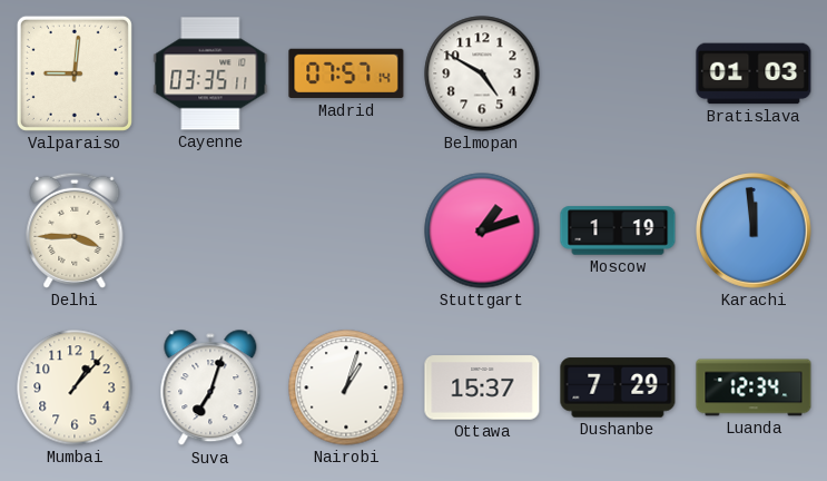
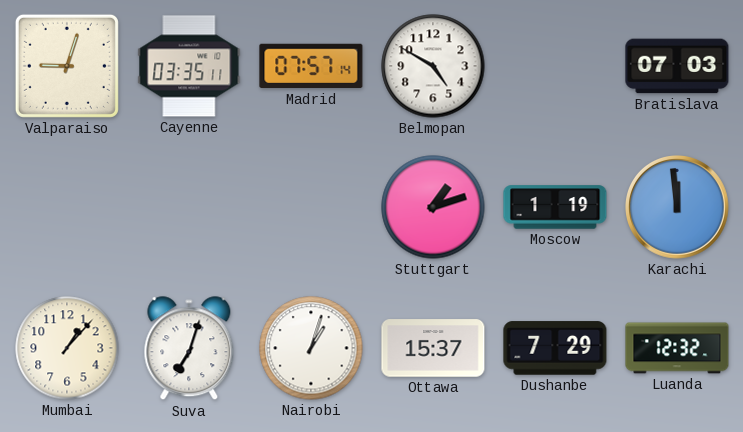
Valparaiso: 9:01 -> 9:03
Bratislava: 01:03 -> 07:03
Delhi: 3:45 -> none
Luanda: 12:34 -> 12:32
